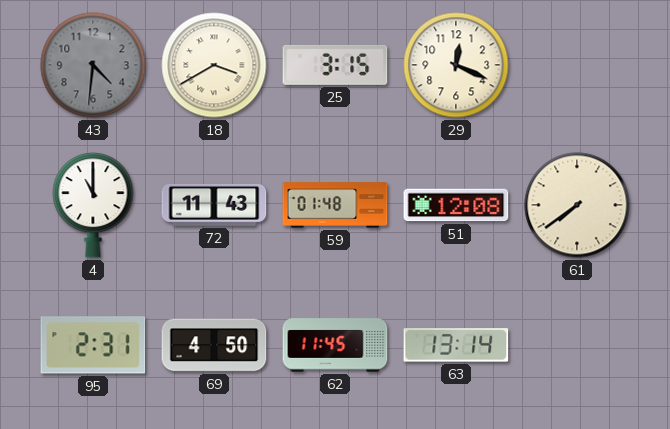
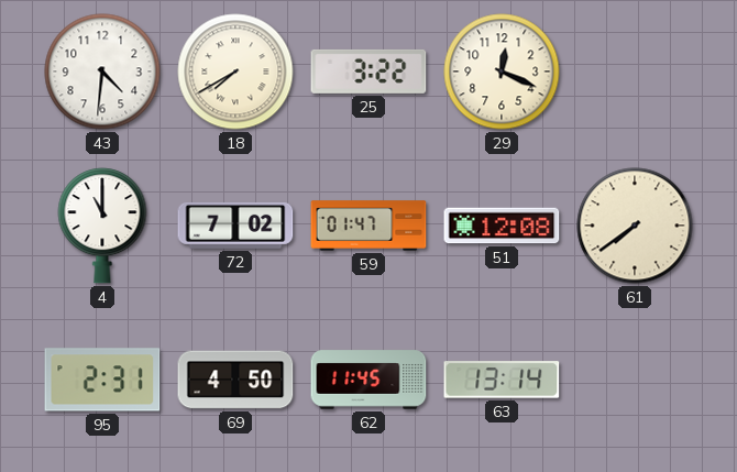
43 dial: grey -> white
18: 3:40 -> 7:40
25: 3:15 -> 3:22
72: 11:43 -> 7:02
59: 01:48 -> 01:47
